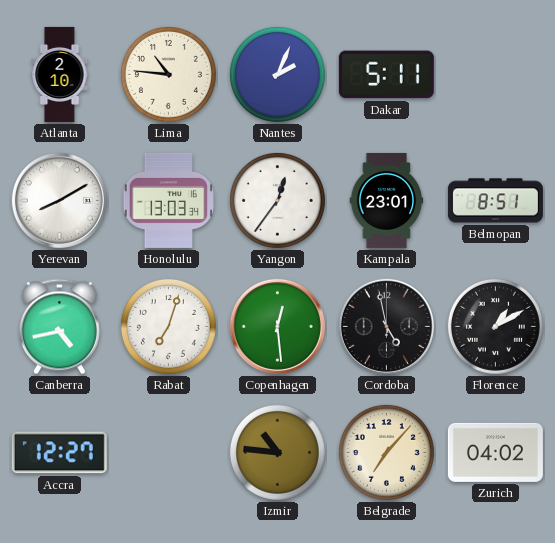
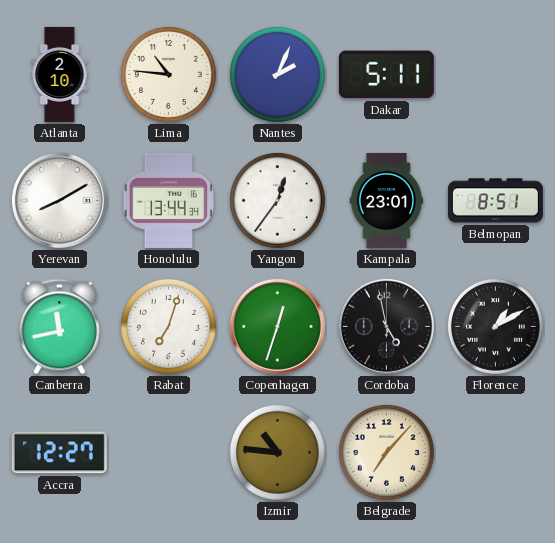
Honolulu: 13:03 -> 13:44
Canberra: 4:43 -> 11:43
Copenhagen: 12:29 -> 12:33
Zurich: 04:02 -> none
